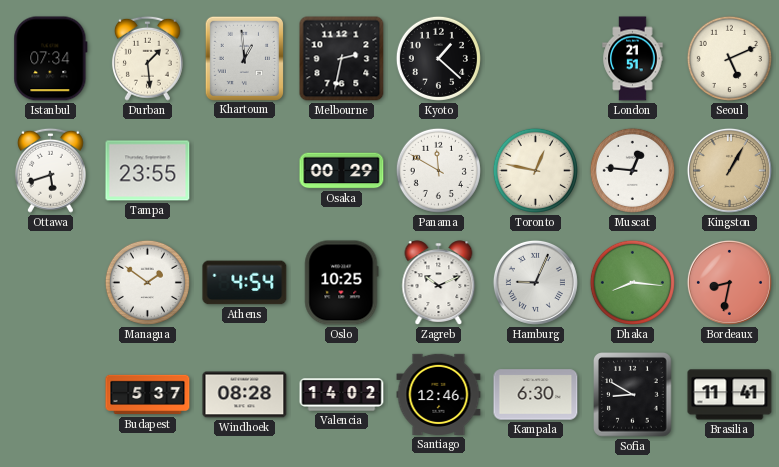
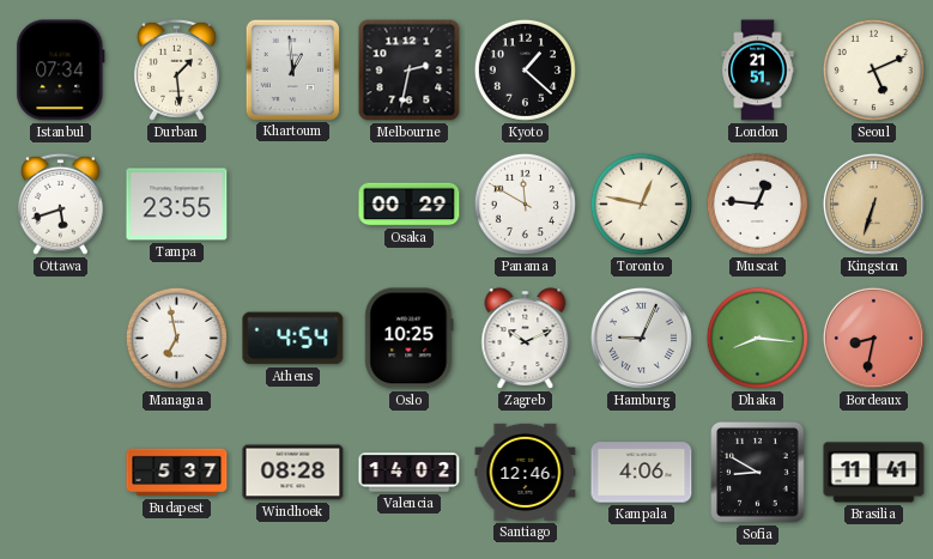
Kingston: 1:05 -> 6:33
Managua: 1:51 -> 6:58
Kampala: 6:30 -> 4:06
